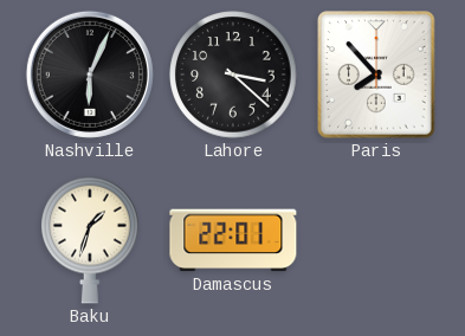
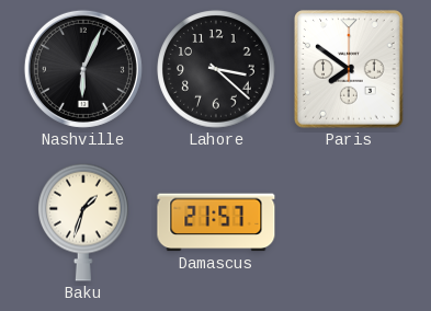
Paris: 7:53 -> 7:51
Damascus: 22:01 -> 21:57
